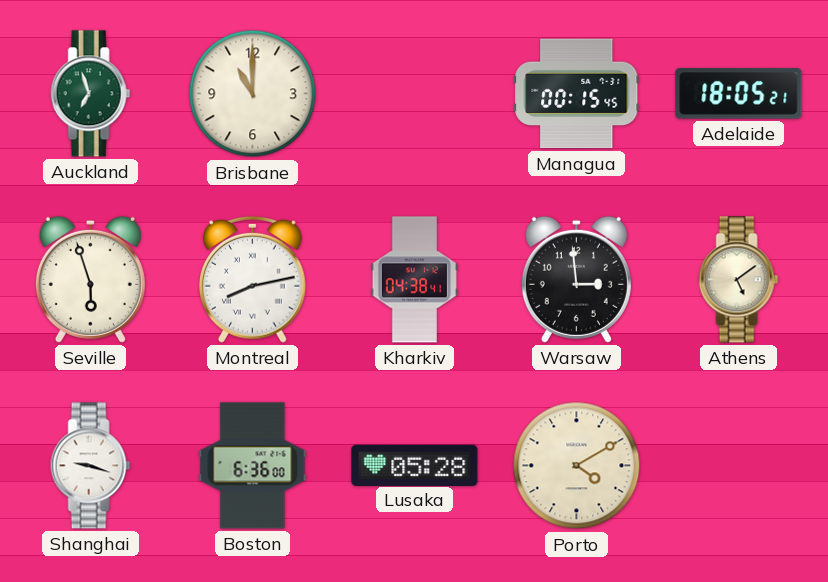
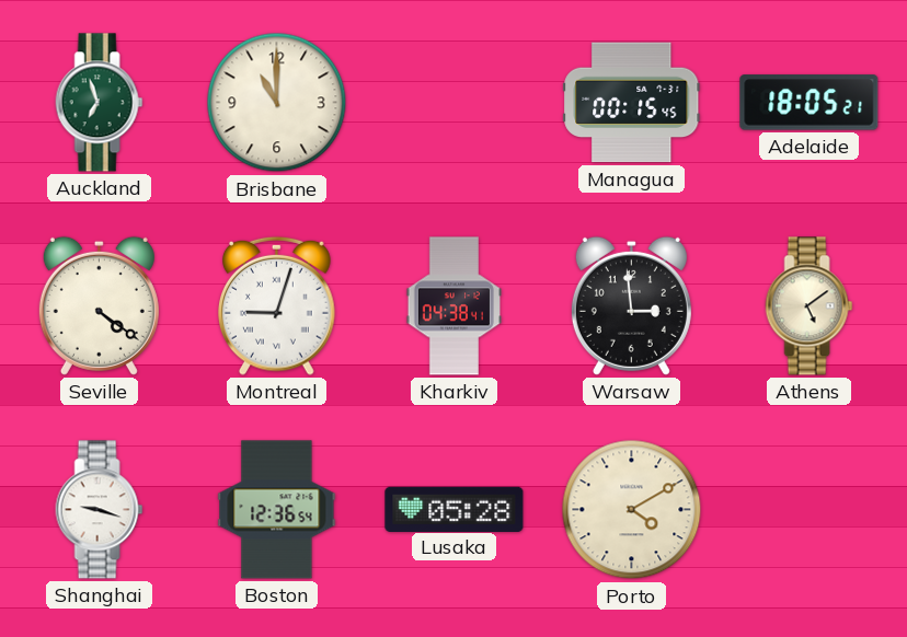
Seville: 5:57 -> 4:21
Montreal: 8:13 -> 9:03
Boston: 6:36 -> 12:36
